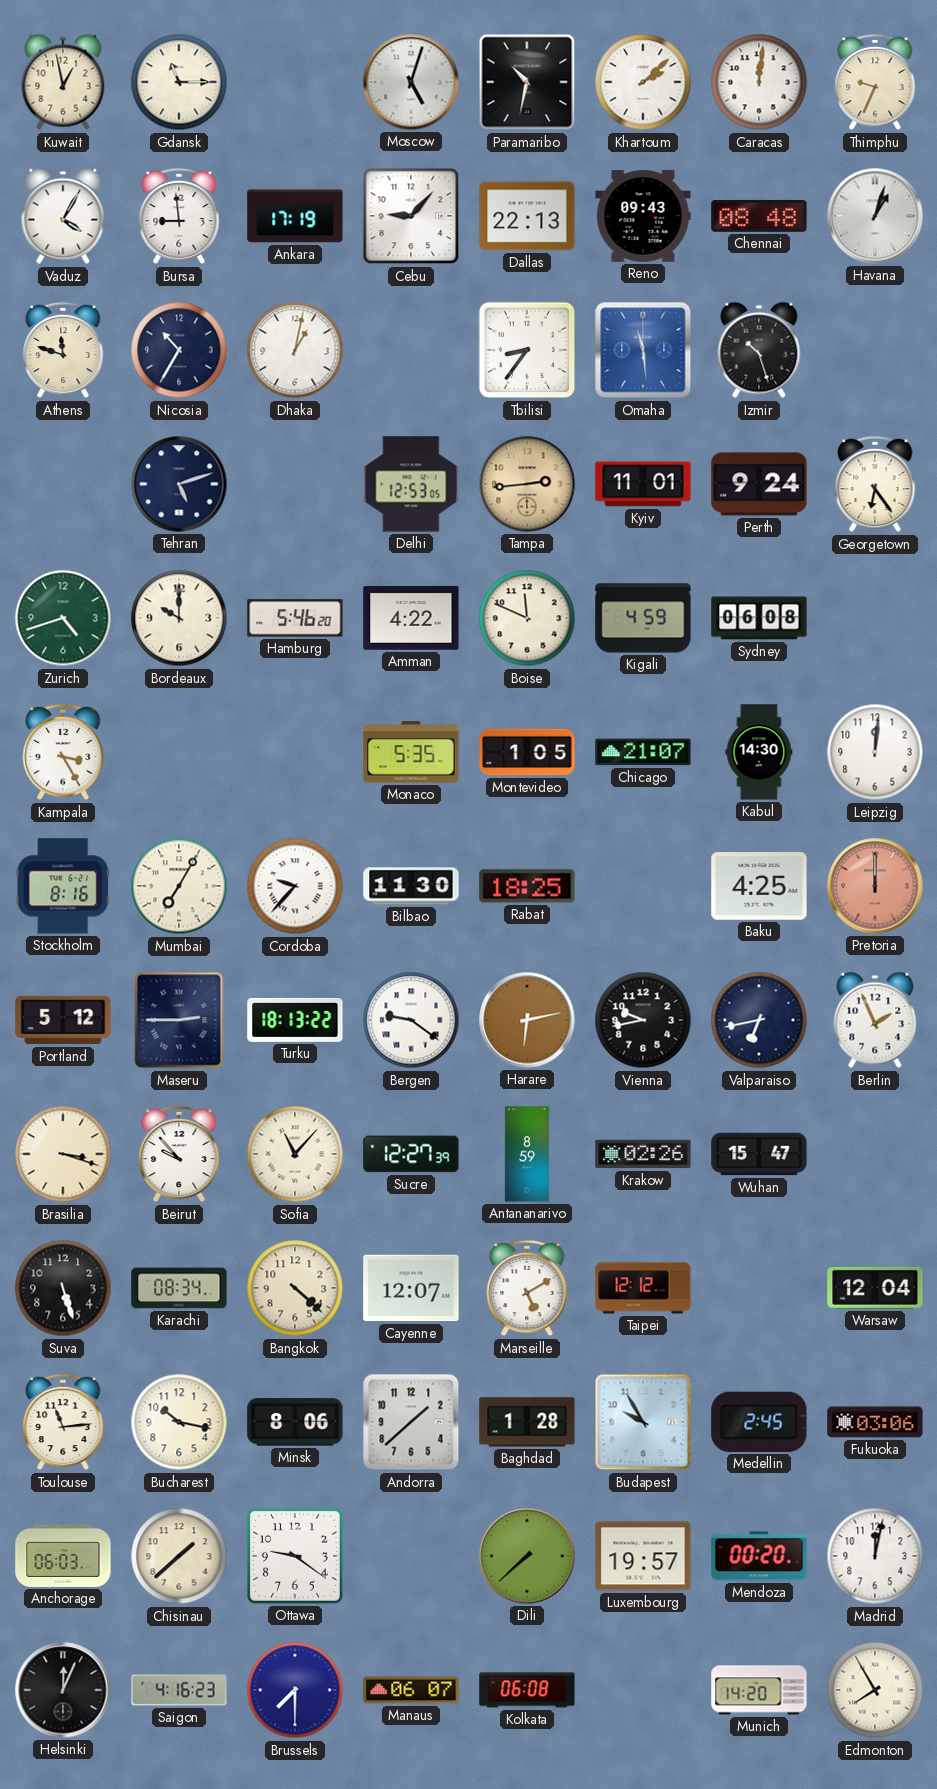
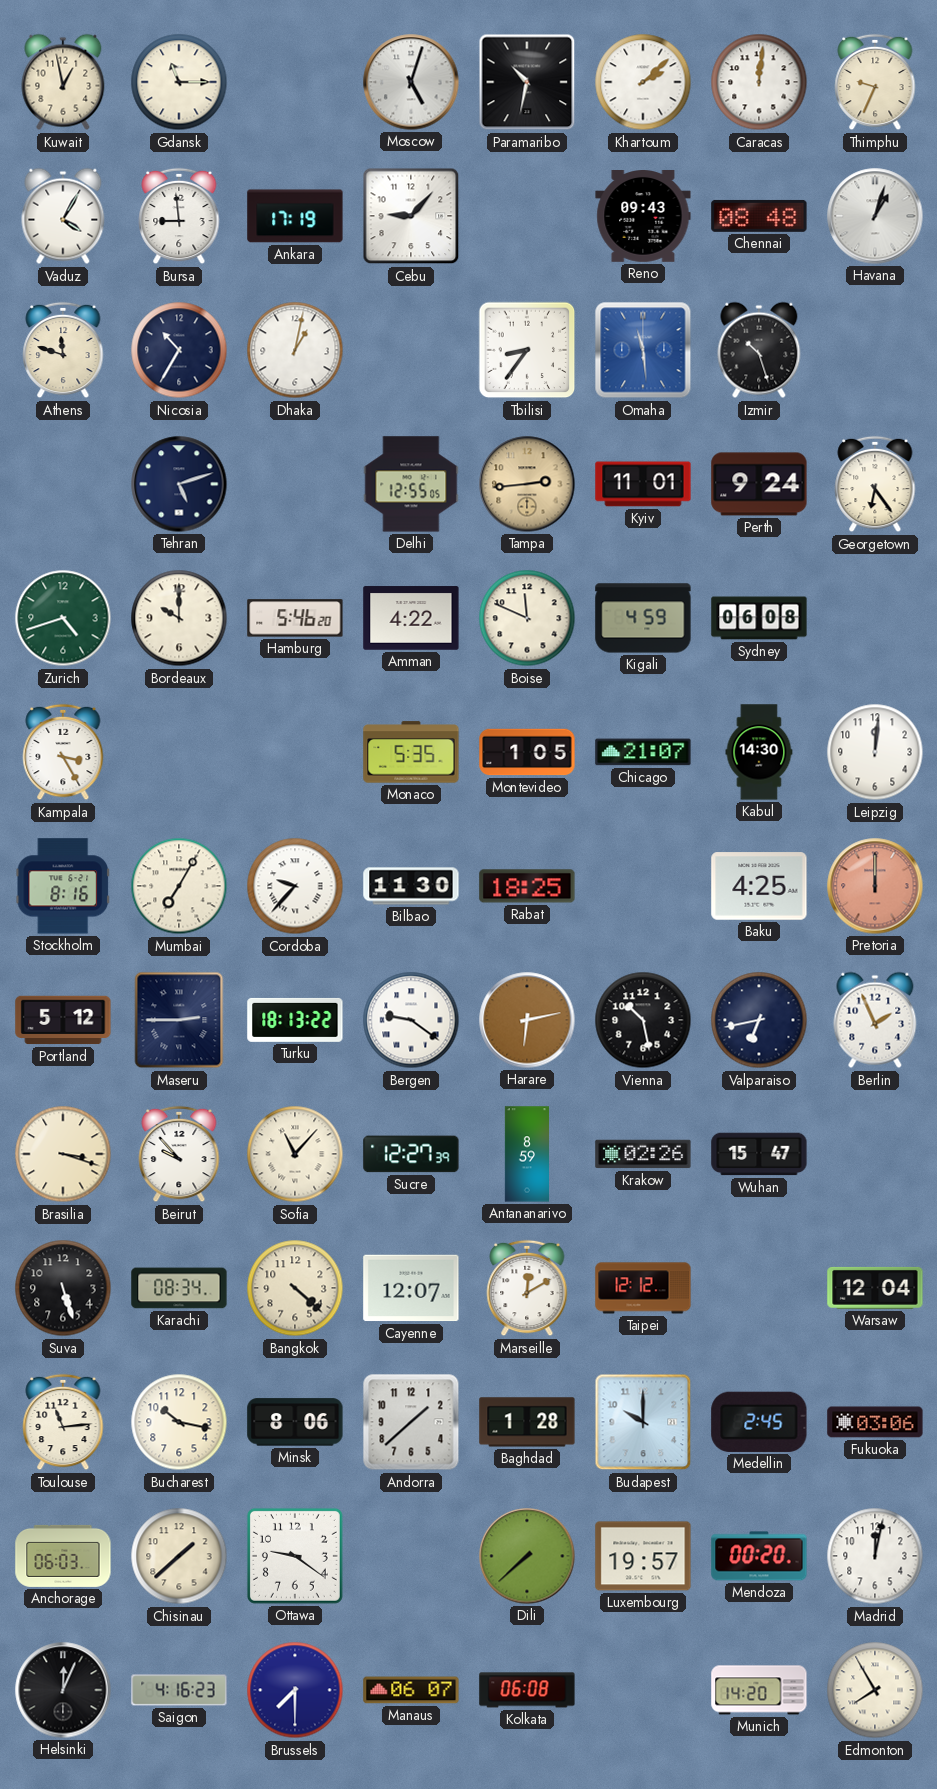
Dallas: 22:13 -> none
Delhi: 12:53 -> 12:55
Vienna: 9:43 -> 10:28
Marseille: 5:10 -> 12:10
Budapest: 9:55 -> 10:00
